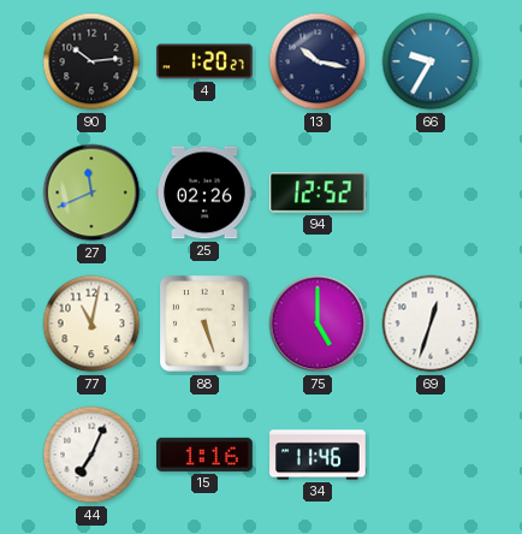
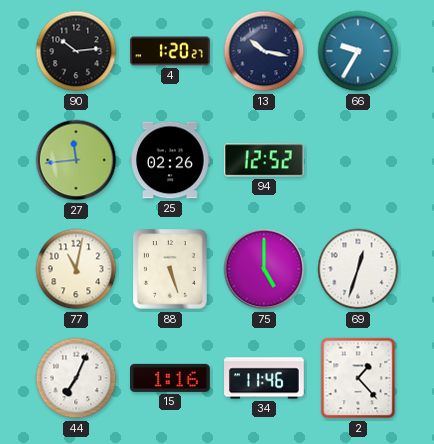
27: 11:41 -> 11:44
2: none -> 1:23
